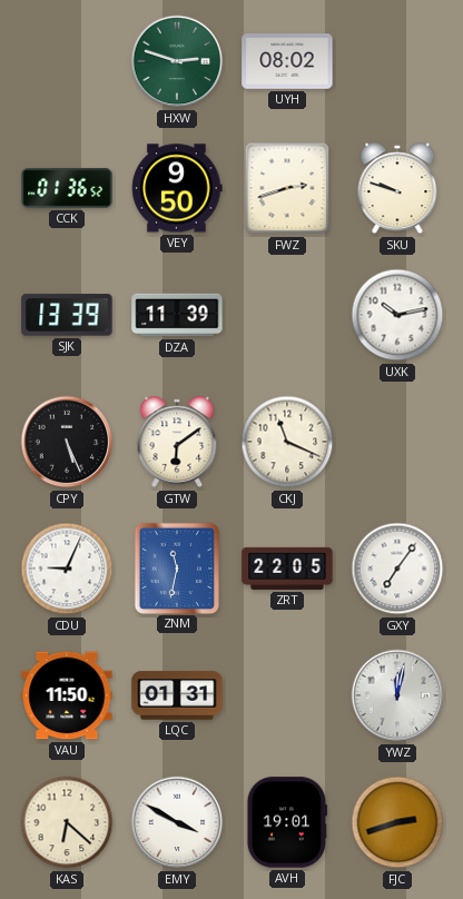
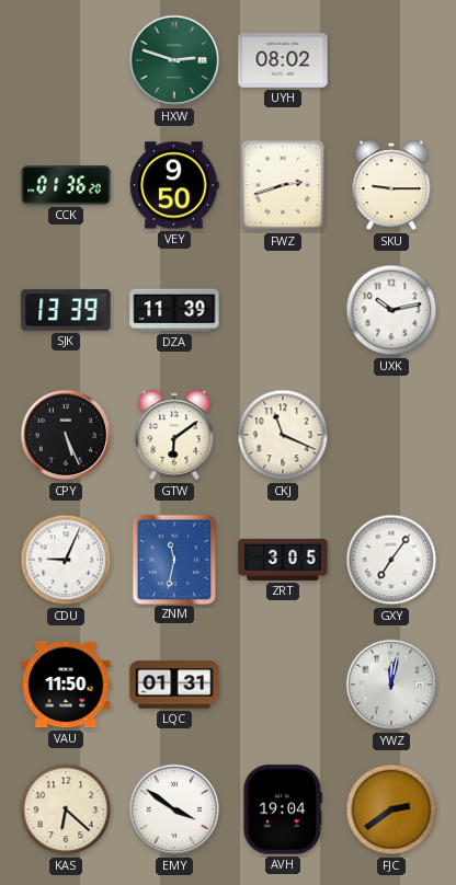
CCK: 01:36:52 -> 01:36:20
SKU: 9:48 -> 9:15
ZRT: 22:05 -> 3:05
EMY: 3:50 -> 3:51
AVH: 19:01 -> 19:04
FJC: 2:42 -> 2:39
